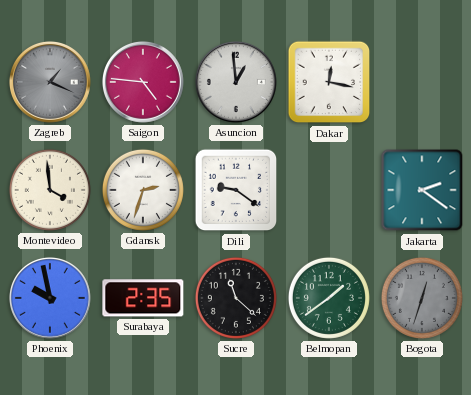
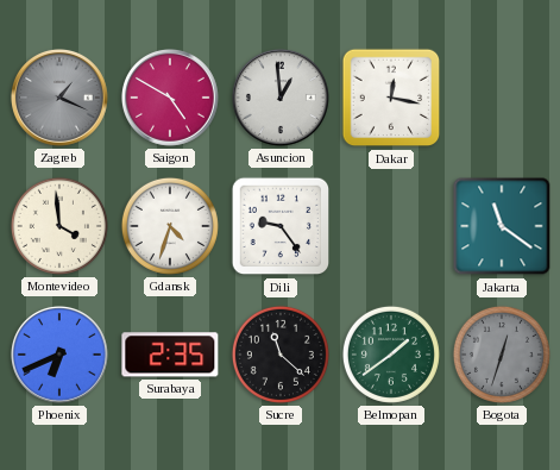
Saigon: 4:46 -> 4:50
Gdansk: 2:33 -> 4:33
Dili: 9:21 -> 9:24
Jakarta: 2:21 -> 11:21
Phoenix: 9:58 -> 6:41
